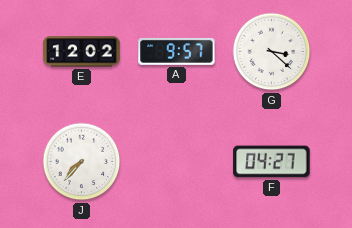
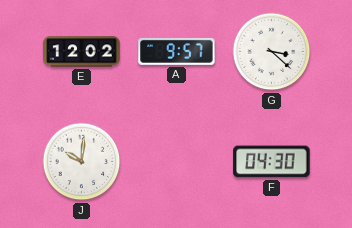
J: 7:37 -> 10:01
F: 04:27 -> 04:30
